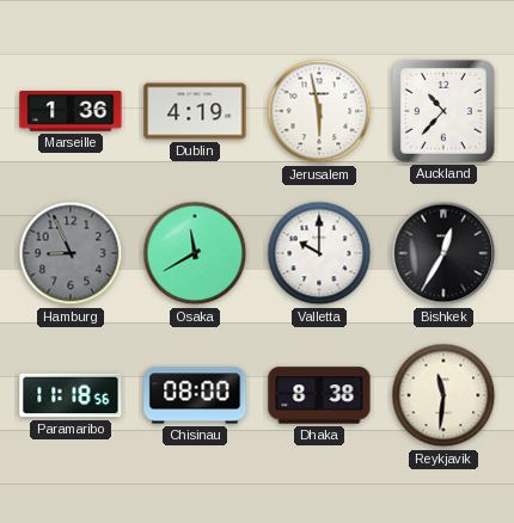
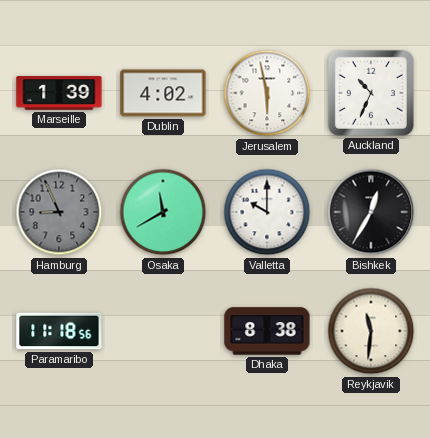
Marseille: 1:36 -> 1:39
Dublin: 4:19 -> 4:02
Auckland: 10:37 -> 10:34
Chisinau: 08:00 -> none
